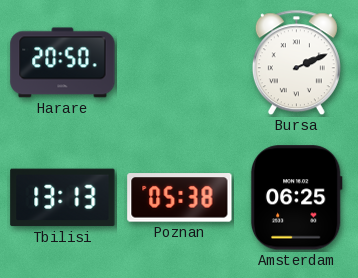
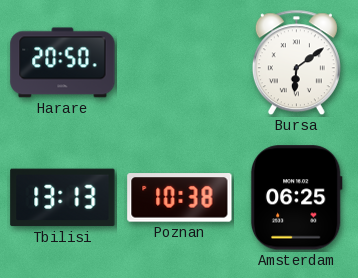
Bursa: 2:11 -> 6:09
Poznan: 05:38 -> 10:38
